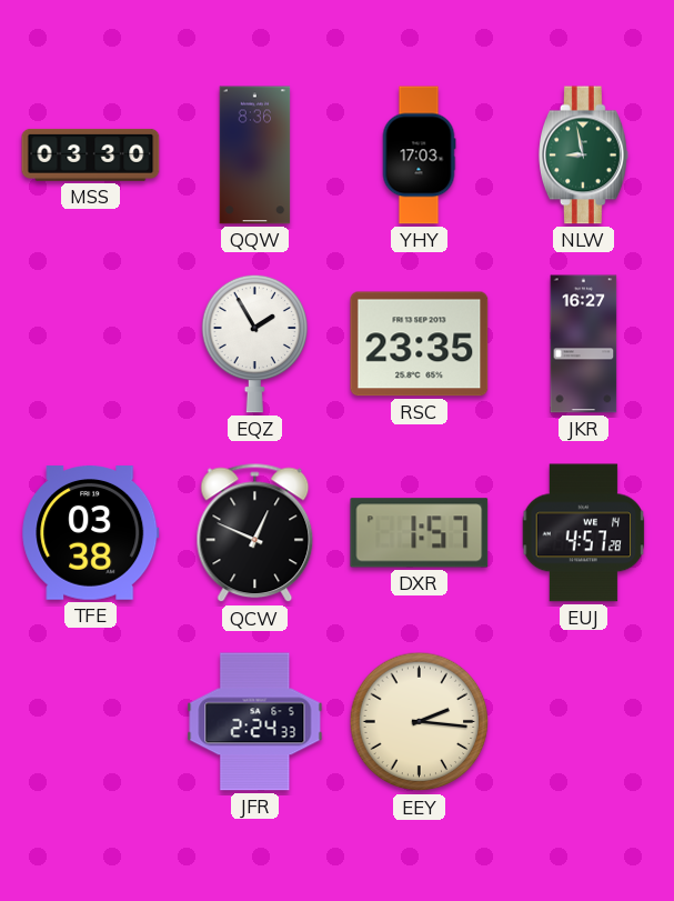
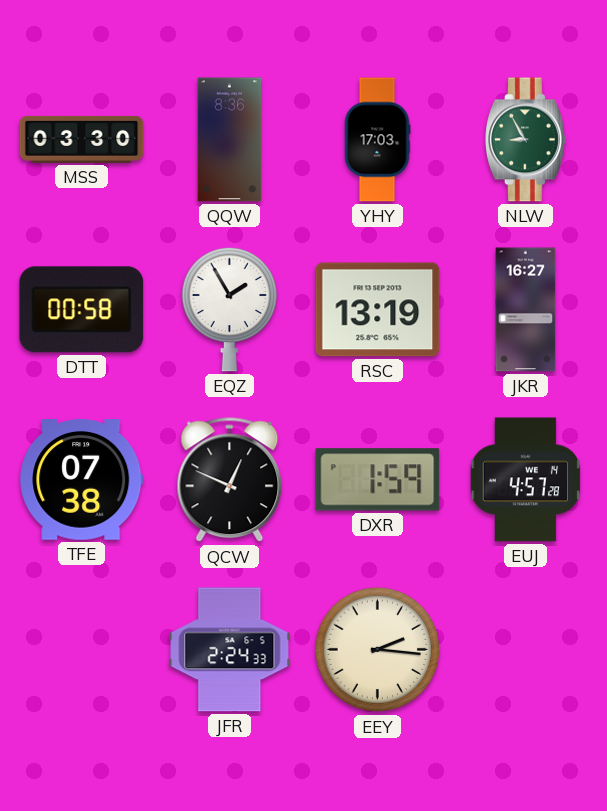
NLW: 8:58 -> 8:55
DTT: none -> 00:58
RSC: 23:35 -> 13:19
TFE: 03:38 -> 07:38
DXR: 1:57 -> 1:59
